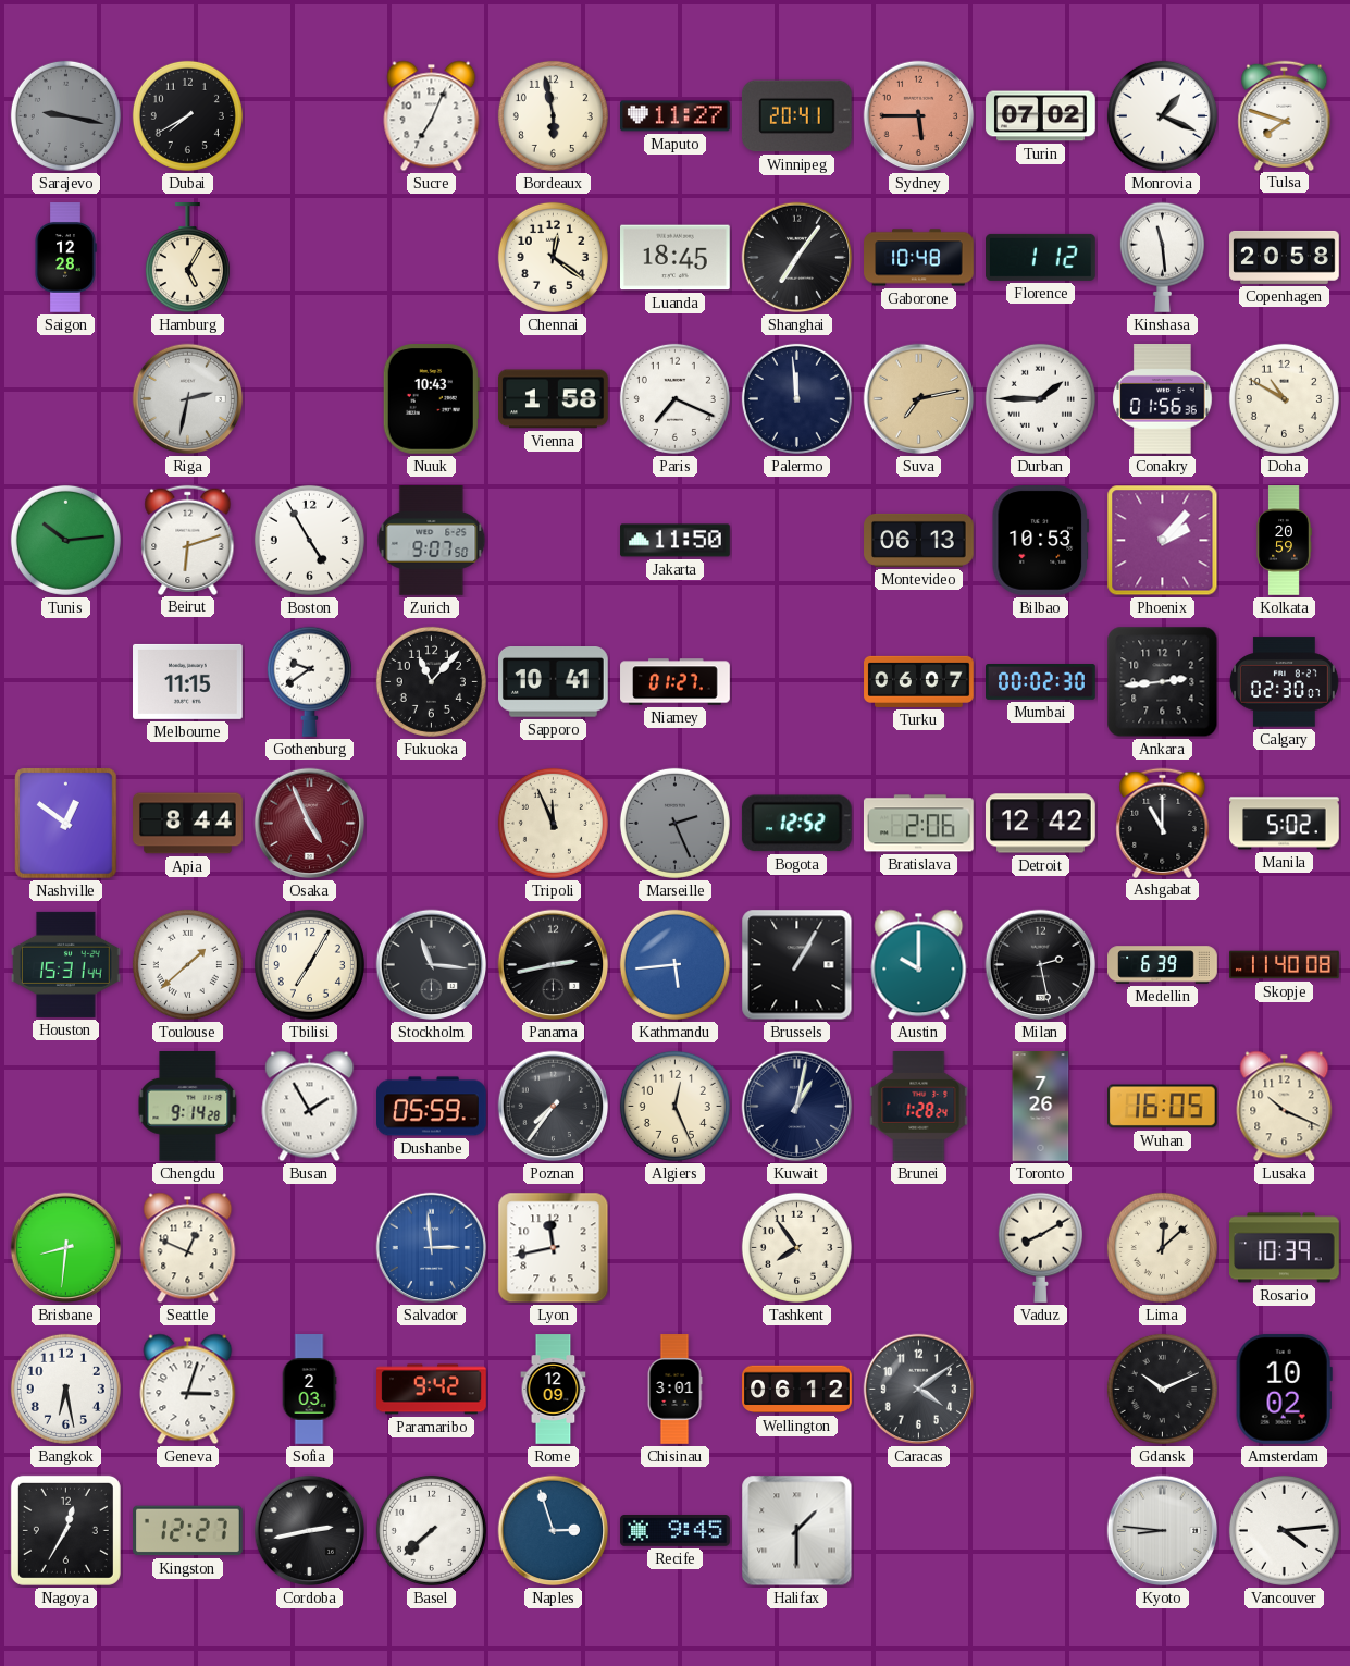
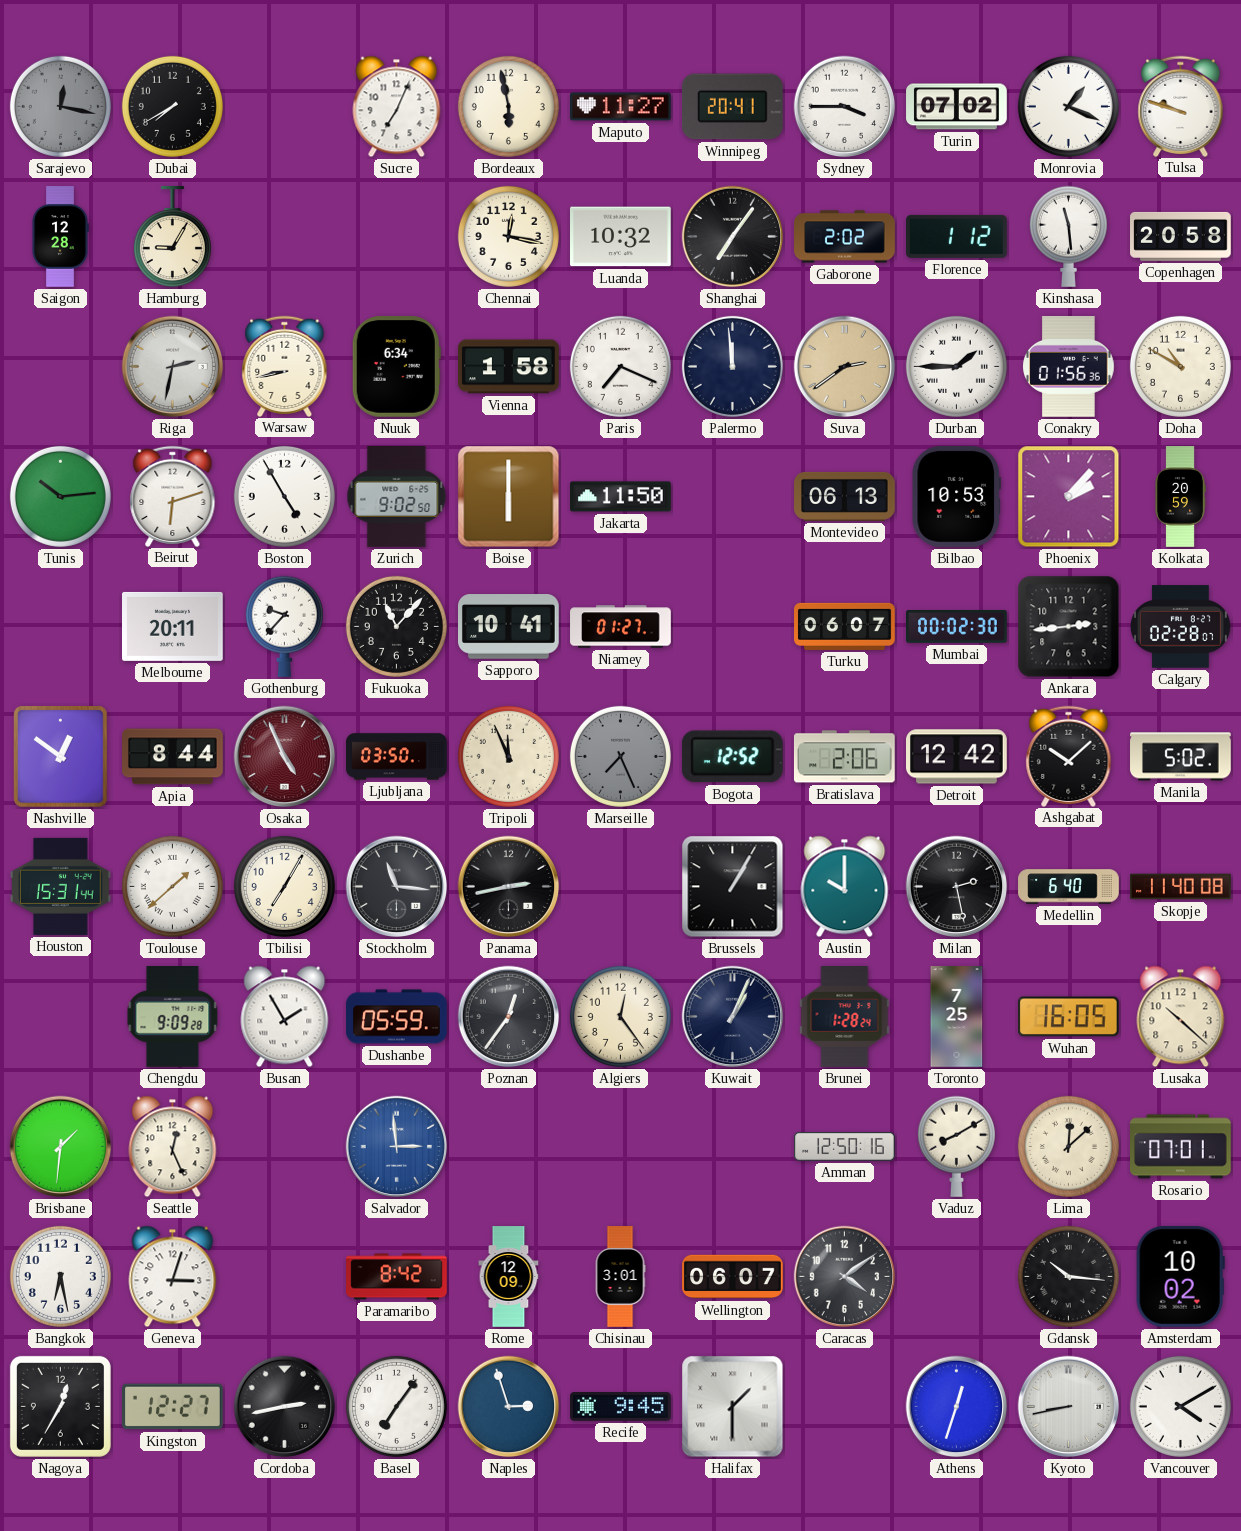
Sarajevo: 9:17 -> 12:17
Sydney: 5:45 -> 3:45
Sydney dial: salmon -> white
Tulsa: 7:48 -> 9:48
Hamburg: 5:05 -> 9:05
Chennai: 12:21 -> 12:17
Luanda: 18:45 -> 10:32
Gaborone: 10:48 -> 2:02
Warsaw: none -> 8:43
Nuuk: 10:43 -> 6:34
Suva: 7:13 -> 2:39
Zurich: 9:07 -> 9:02
Boise: none -> 6:00
Melbourne: 11:15 -> 20:11
Gothenburg: 9:39 -> 9:37
Calgary: 02:30 -> 02:28
Ljubljana: none -> 03:50
Marseille: 2:26 -> 7:26
Ashgabat: 11:00 -> 10:08
Kathmandu: 5:44 -> none
Medellin: 6:39 -> 6:40
Chengdu: 9:14 -> 9:09
Poznan: 7:36 -> 12:36
Algiers: 12:26 -> 12:24
Kuwait: 1:02 -> 1:04
Toronto: 7:26 -> 7:25
Lusaka: 10:19 -> 10:22
Brisbane: 8:31 -> 1:31
Seattle: 12:49 -> 12:26
Lyon: 11:43 -> none
Tashkent: 7:54 -> none
Amman: none -> 12:50
Rosario: 10:39 -> 07:01
Sofia: 2:03 -> none
Paramaribo: 9:42 -> 8:42
Wellington: 06:12 -> 06:07
Gdansk: 10:11 -> 10:16
Basel: 7:38 -> 7:06
Athens: none -> 12:33
Kyoto: 8:46 -> 8:43
Vancouver: 4:14 -> 4:10
